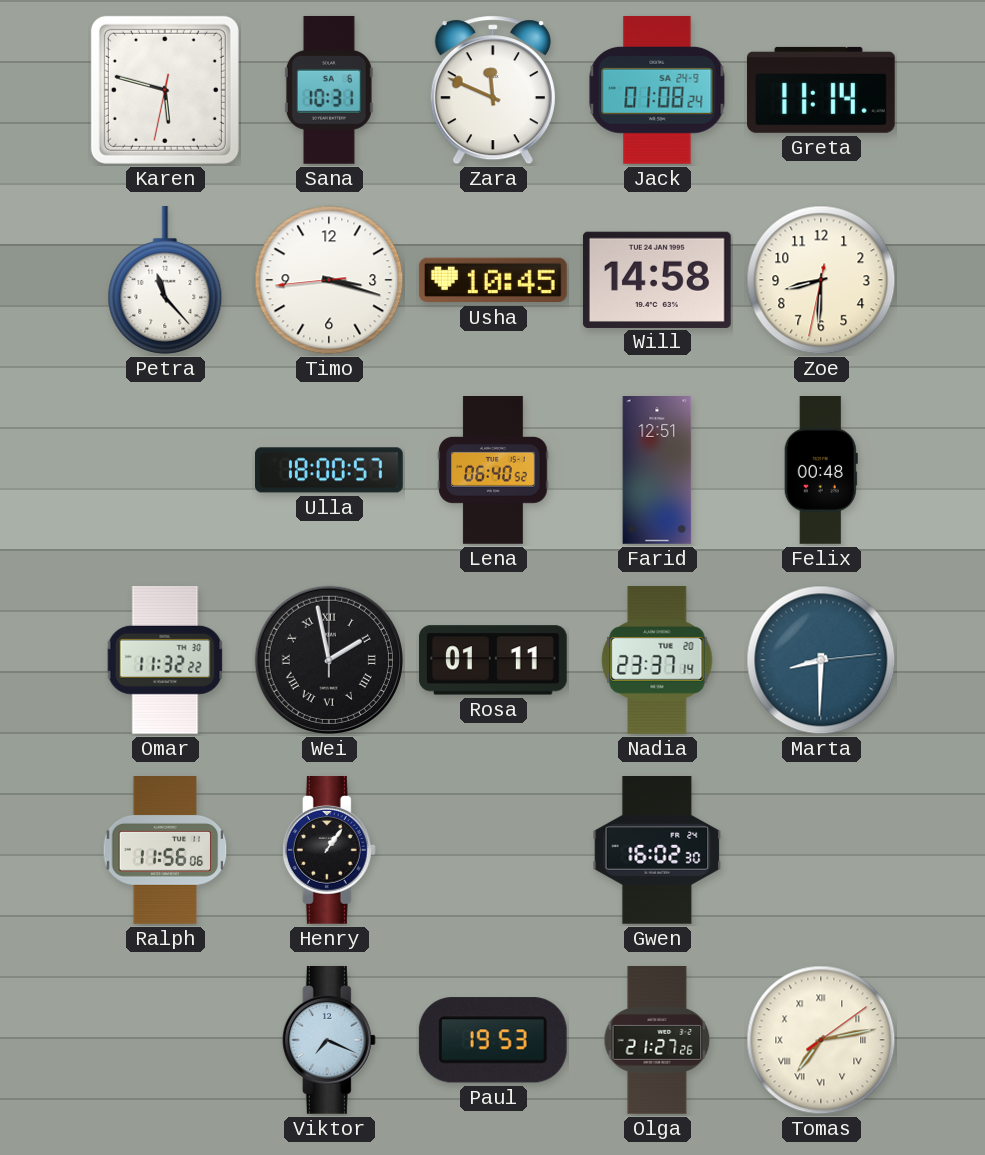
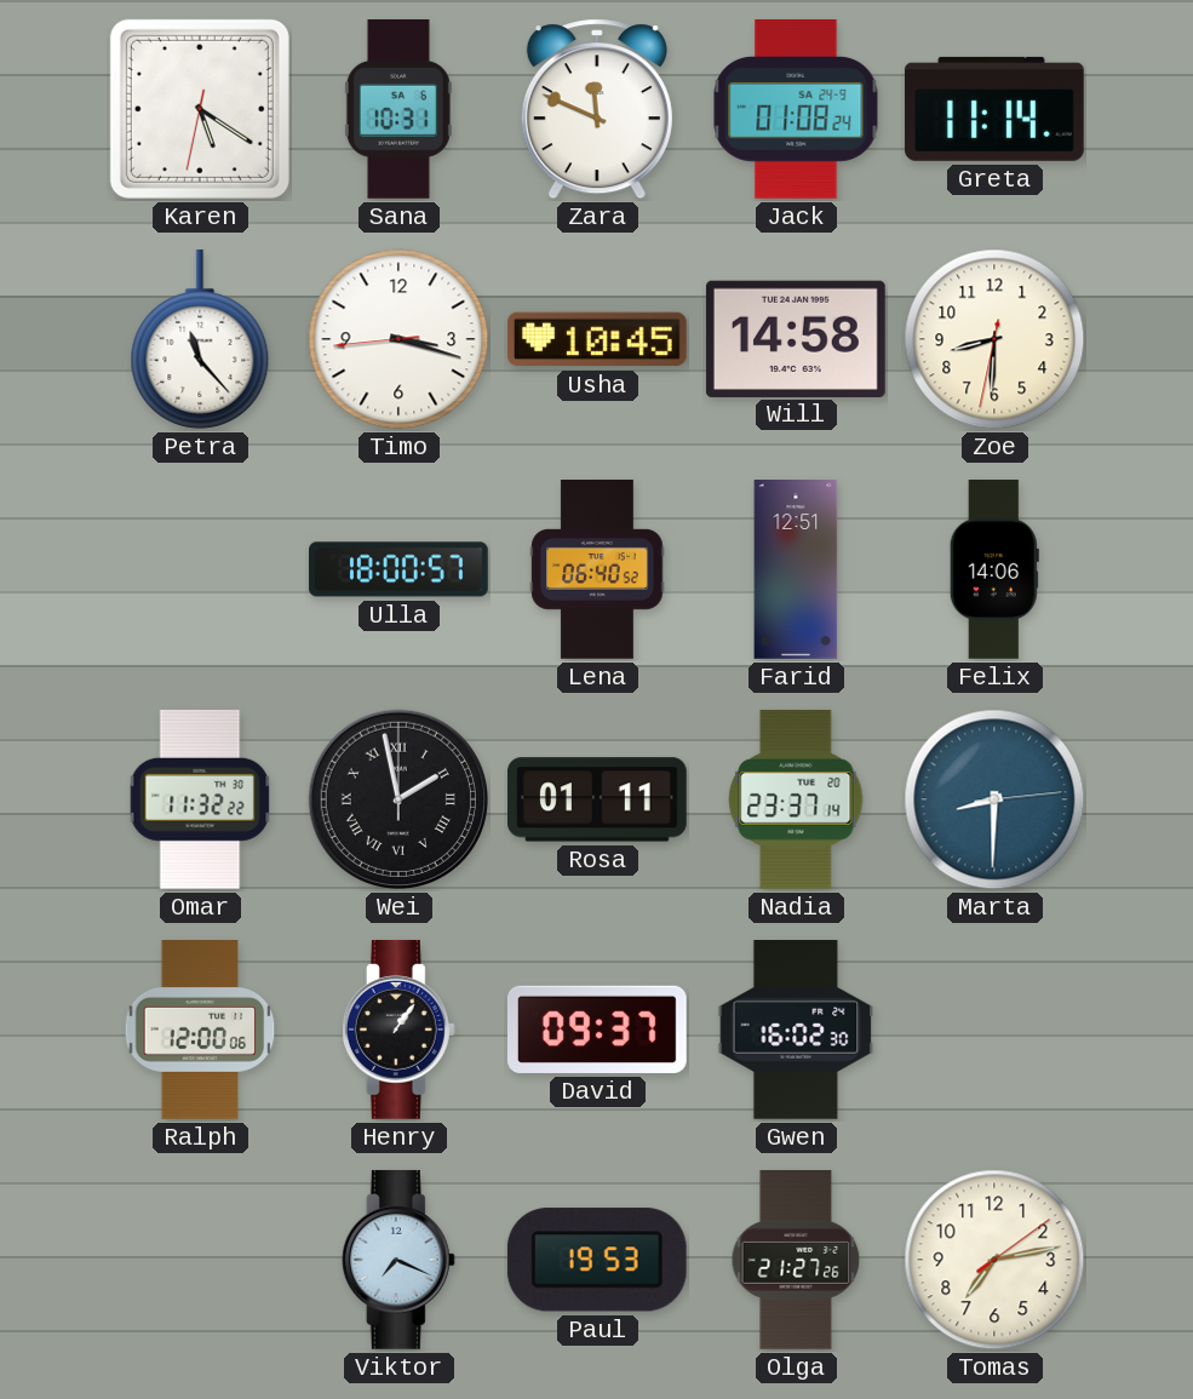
Karen: 5:47 -> 5:20
Felix: 00:48 -> 14:06
Ralph: 11:56 -> 12:00
David: none -> 09:37
Tomas numerals: Roman -> Arabic
